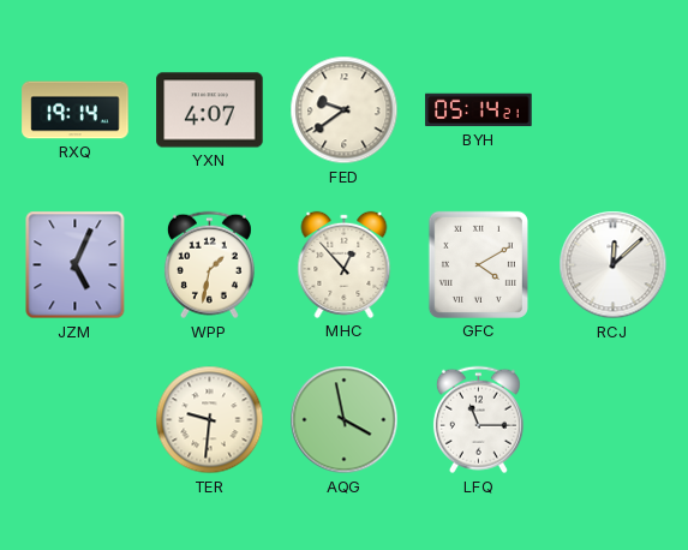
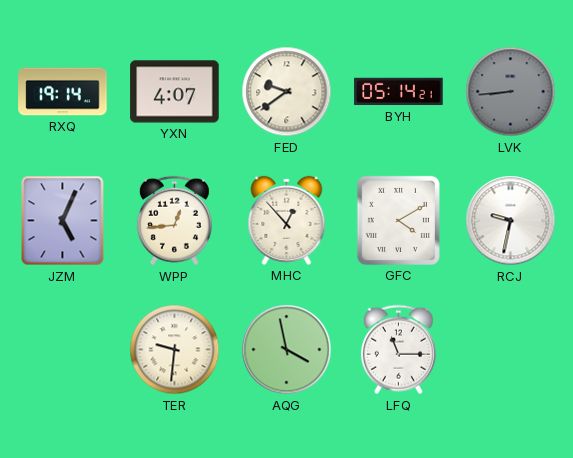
LVK: none -> 8:44
WPP: 1:32 -> 12:44
RCJ: 12:08 -> 9:32
